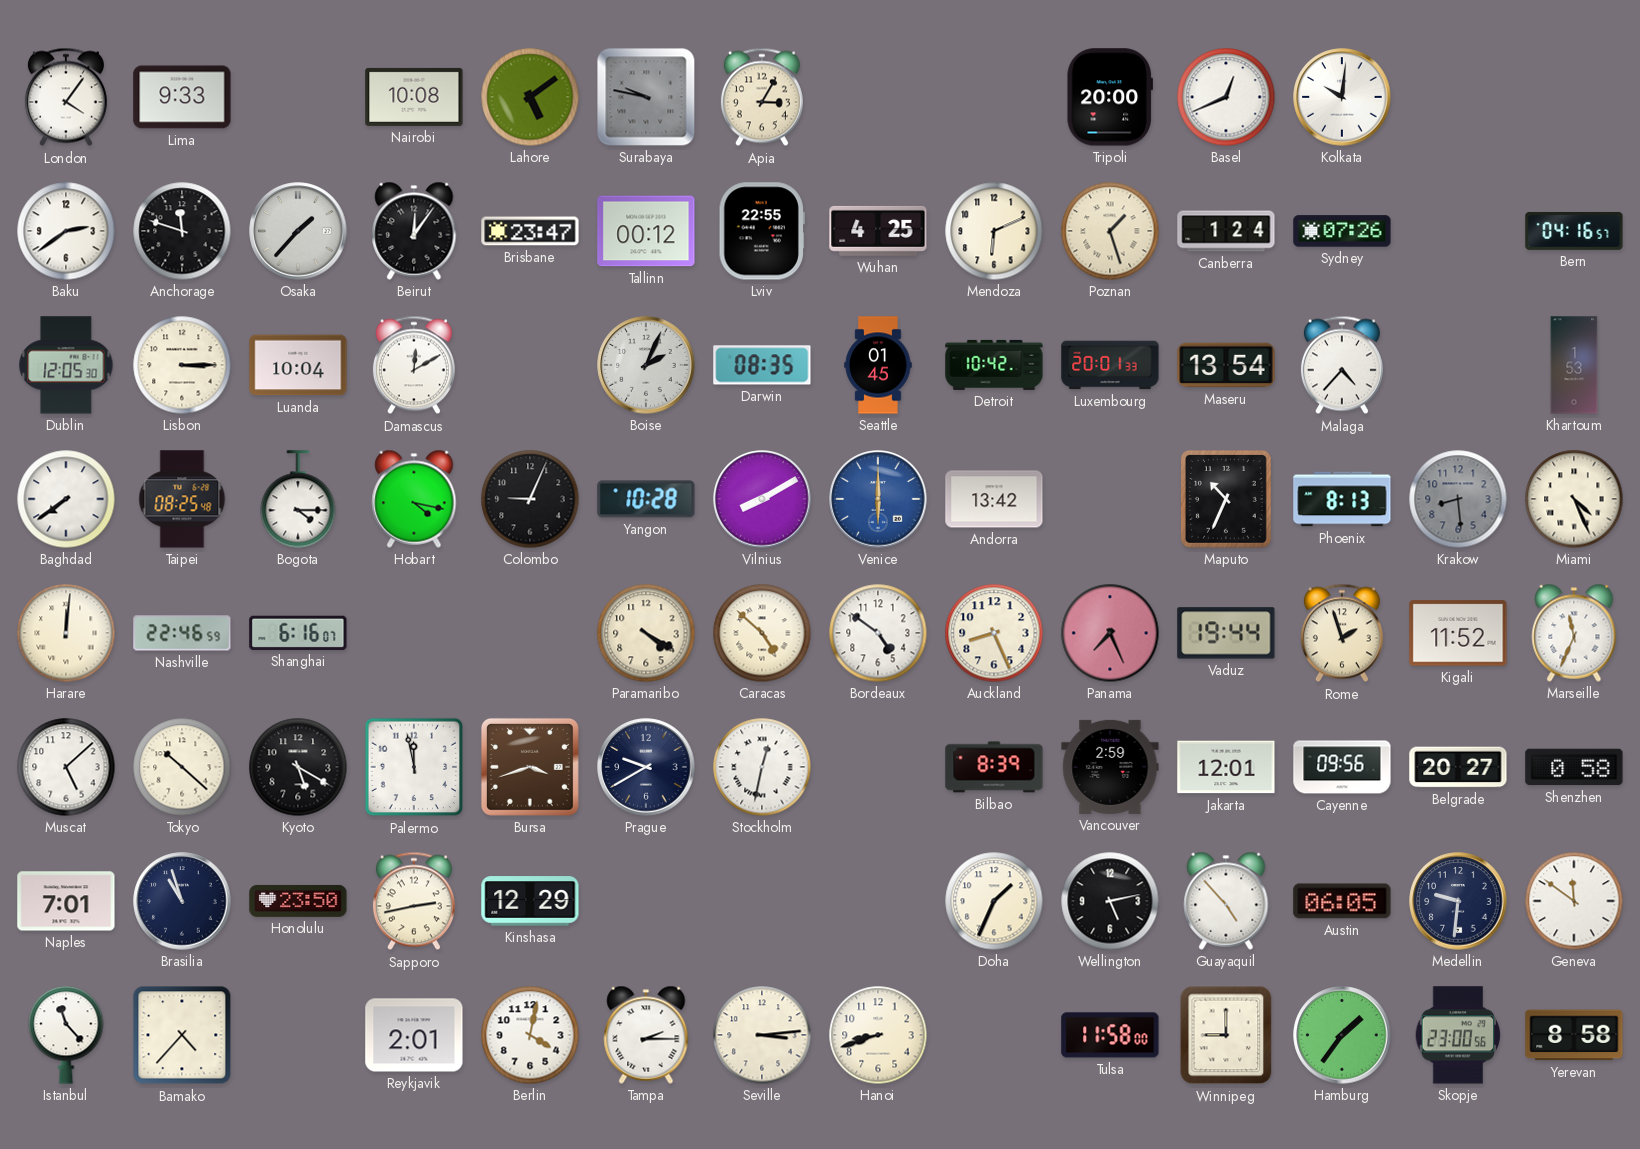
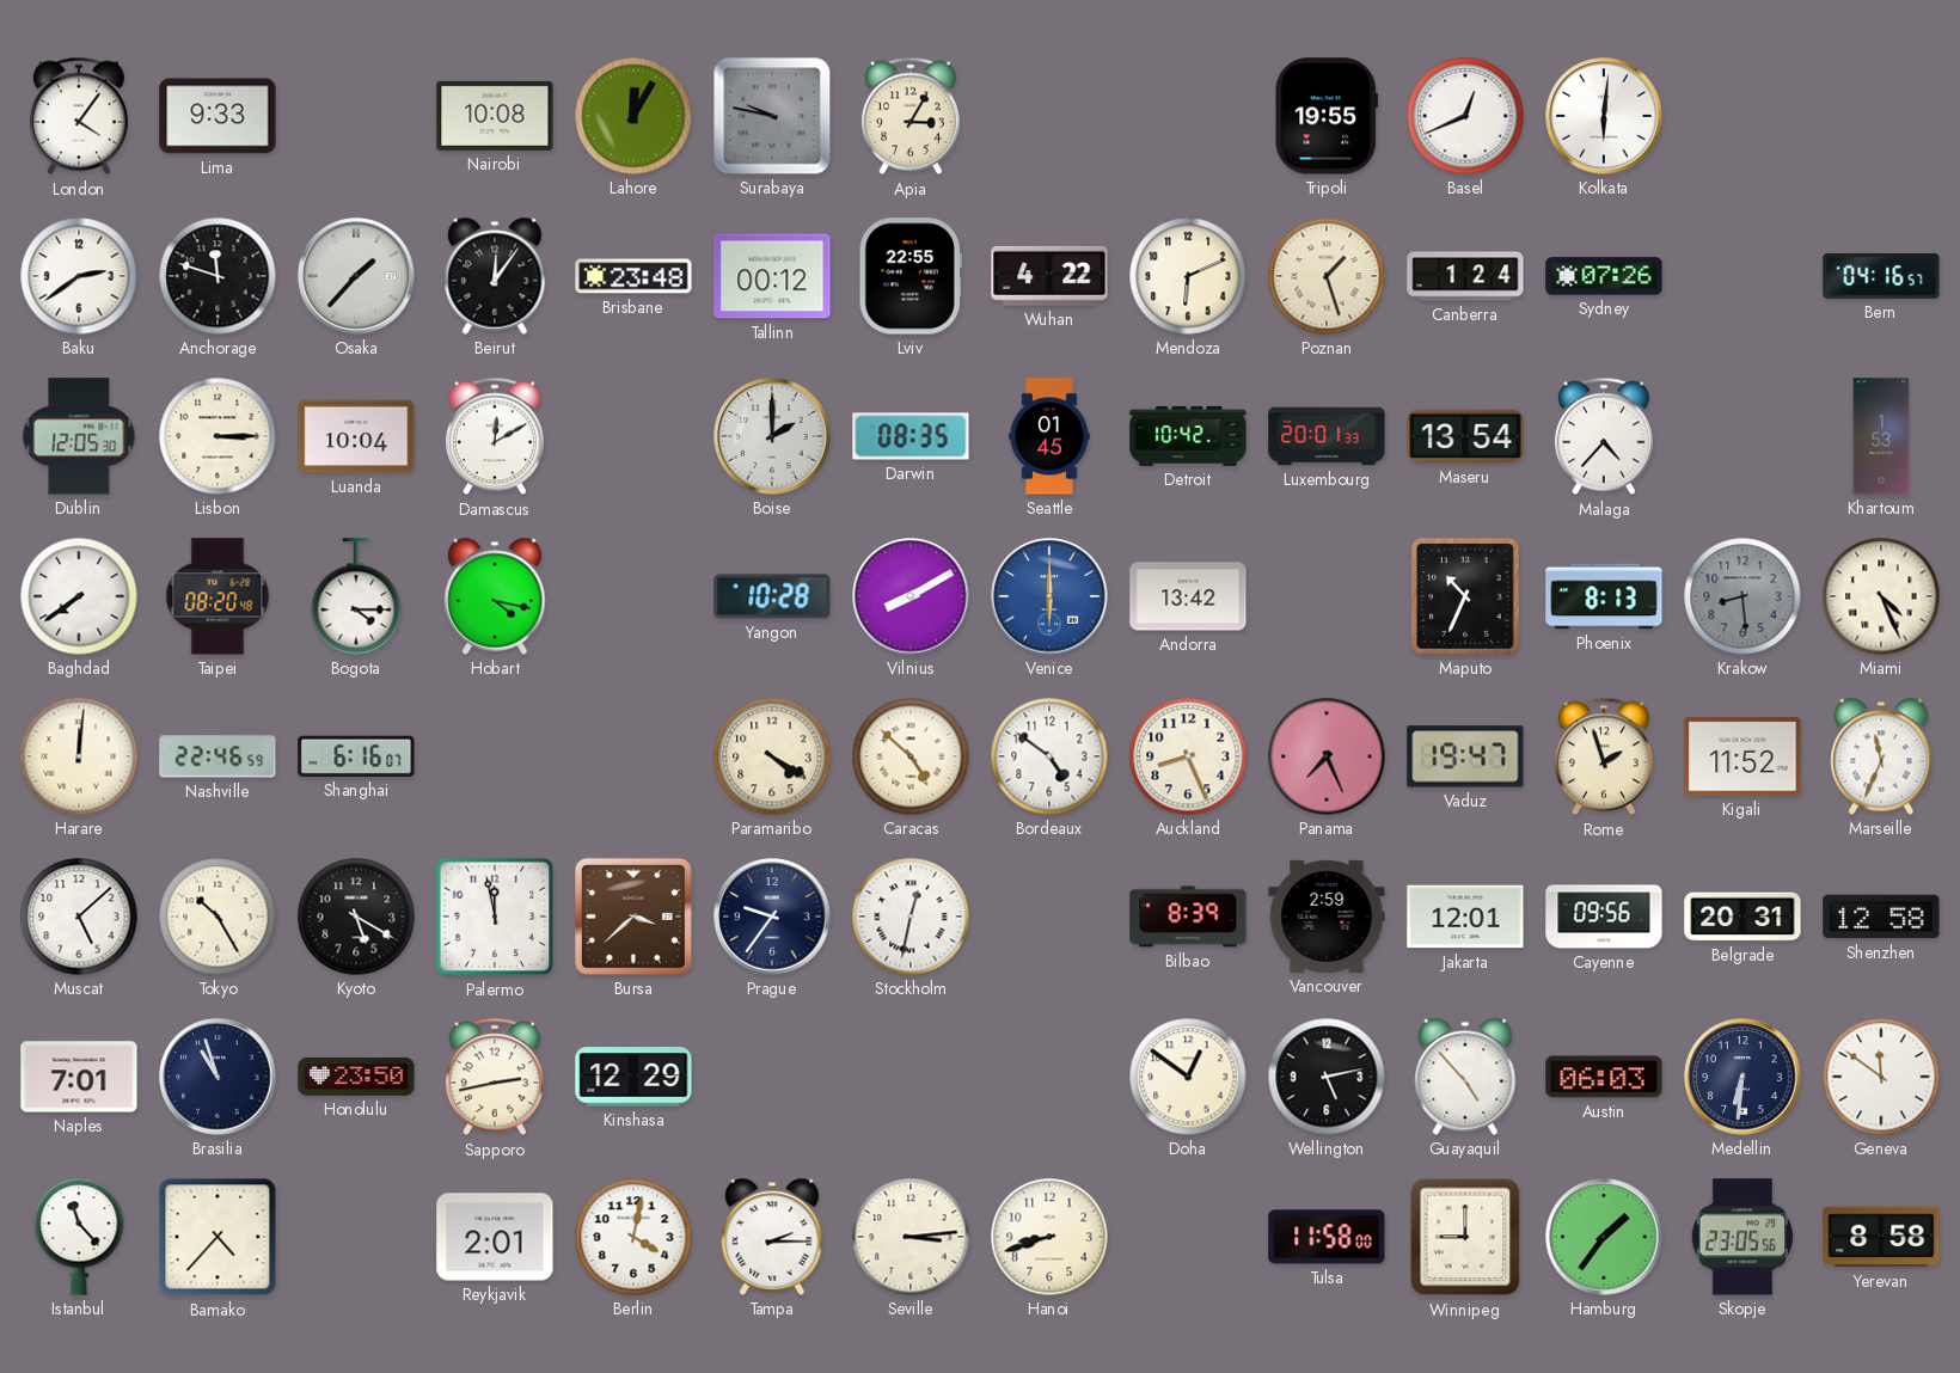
Lahore: 5:09 -> 12:05
Tripoli: 20:00 -> 19:55
Kolkata: 10:01 -> 6:01
Brisbane: 23:47 -> 23:48
Wuhan: 4:25 -> 4:22
Boise: 2:04 -> 2:00
Taipei: 08:25 -> 08:20
Colombo: 9:04 -> none
Vaduz: 19:44 -> 19:47
Tokyo: 10:22 -> 10:25
Bursa: 3:42 -> 3:38
Prague: 9:40 -> 9:36
Belgrade: 20:27 -> 20:31
Shenzhen: 0:58 -> 12:58
Doha: 1:34 -> 12:51
Austin: 06:05 -> 06:03
Medellin: 9:31 -> 6:31
Skopje: 23:00 -> 23:05
